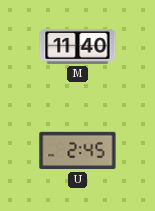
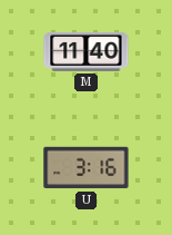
U: 2:45 -> 3:16
